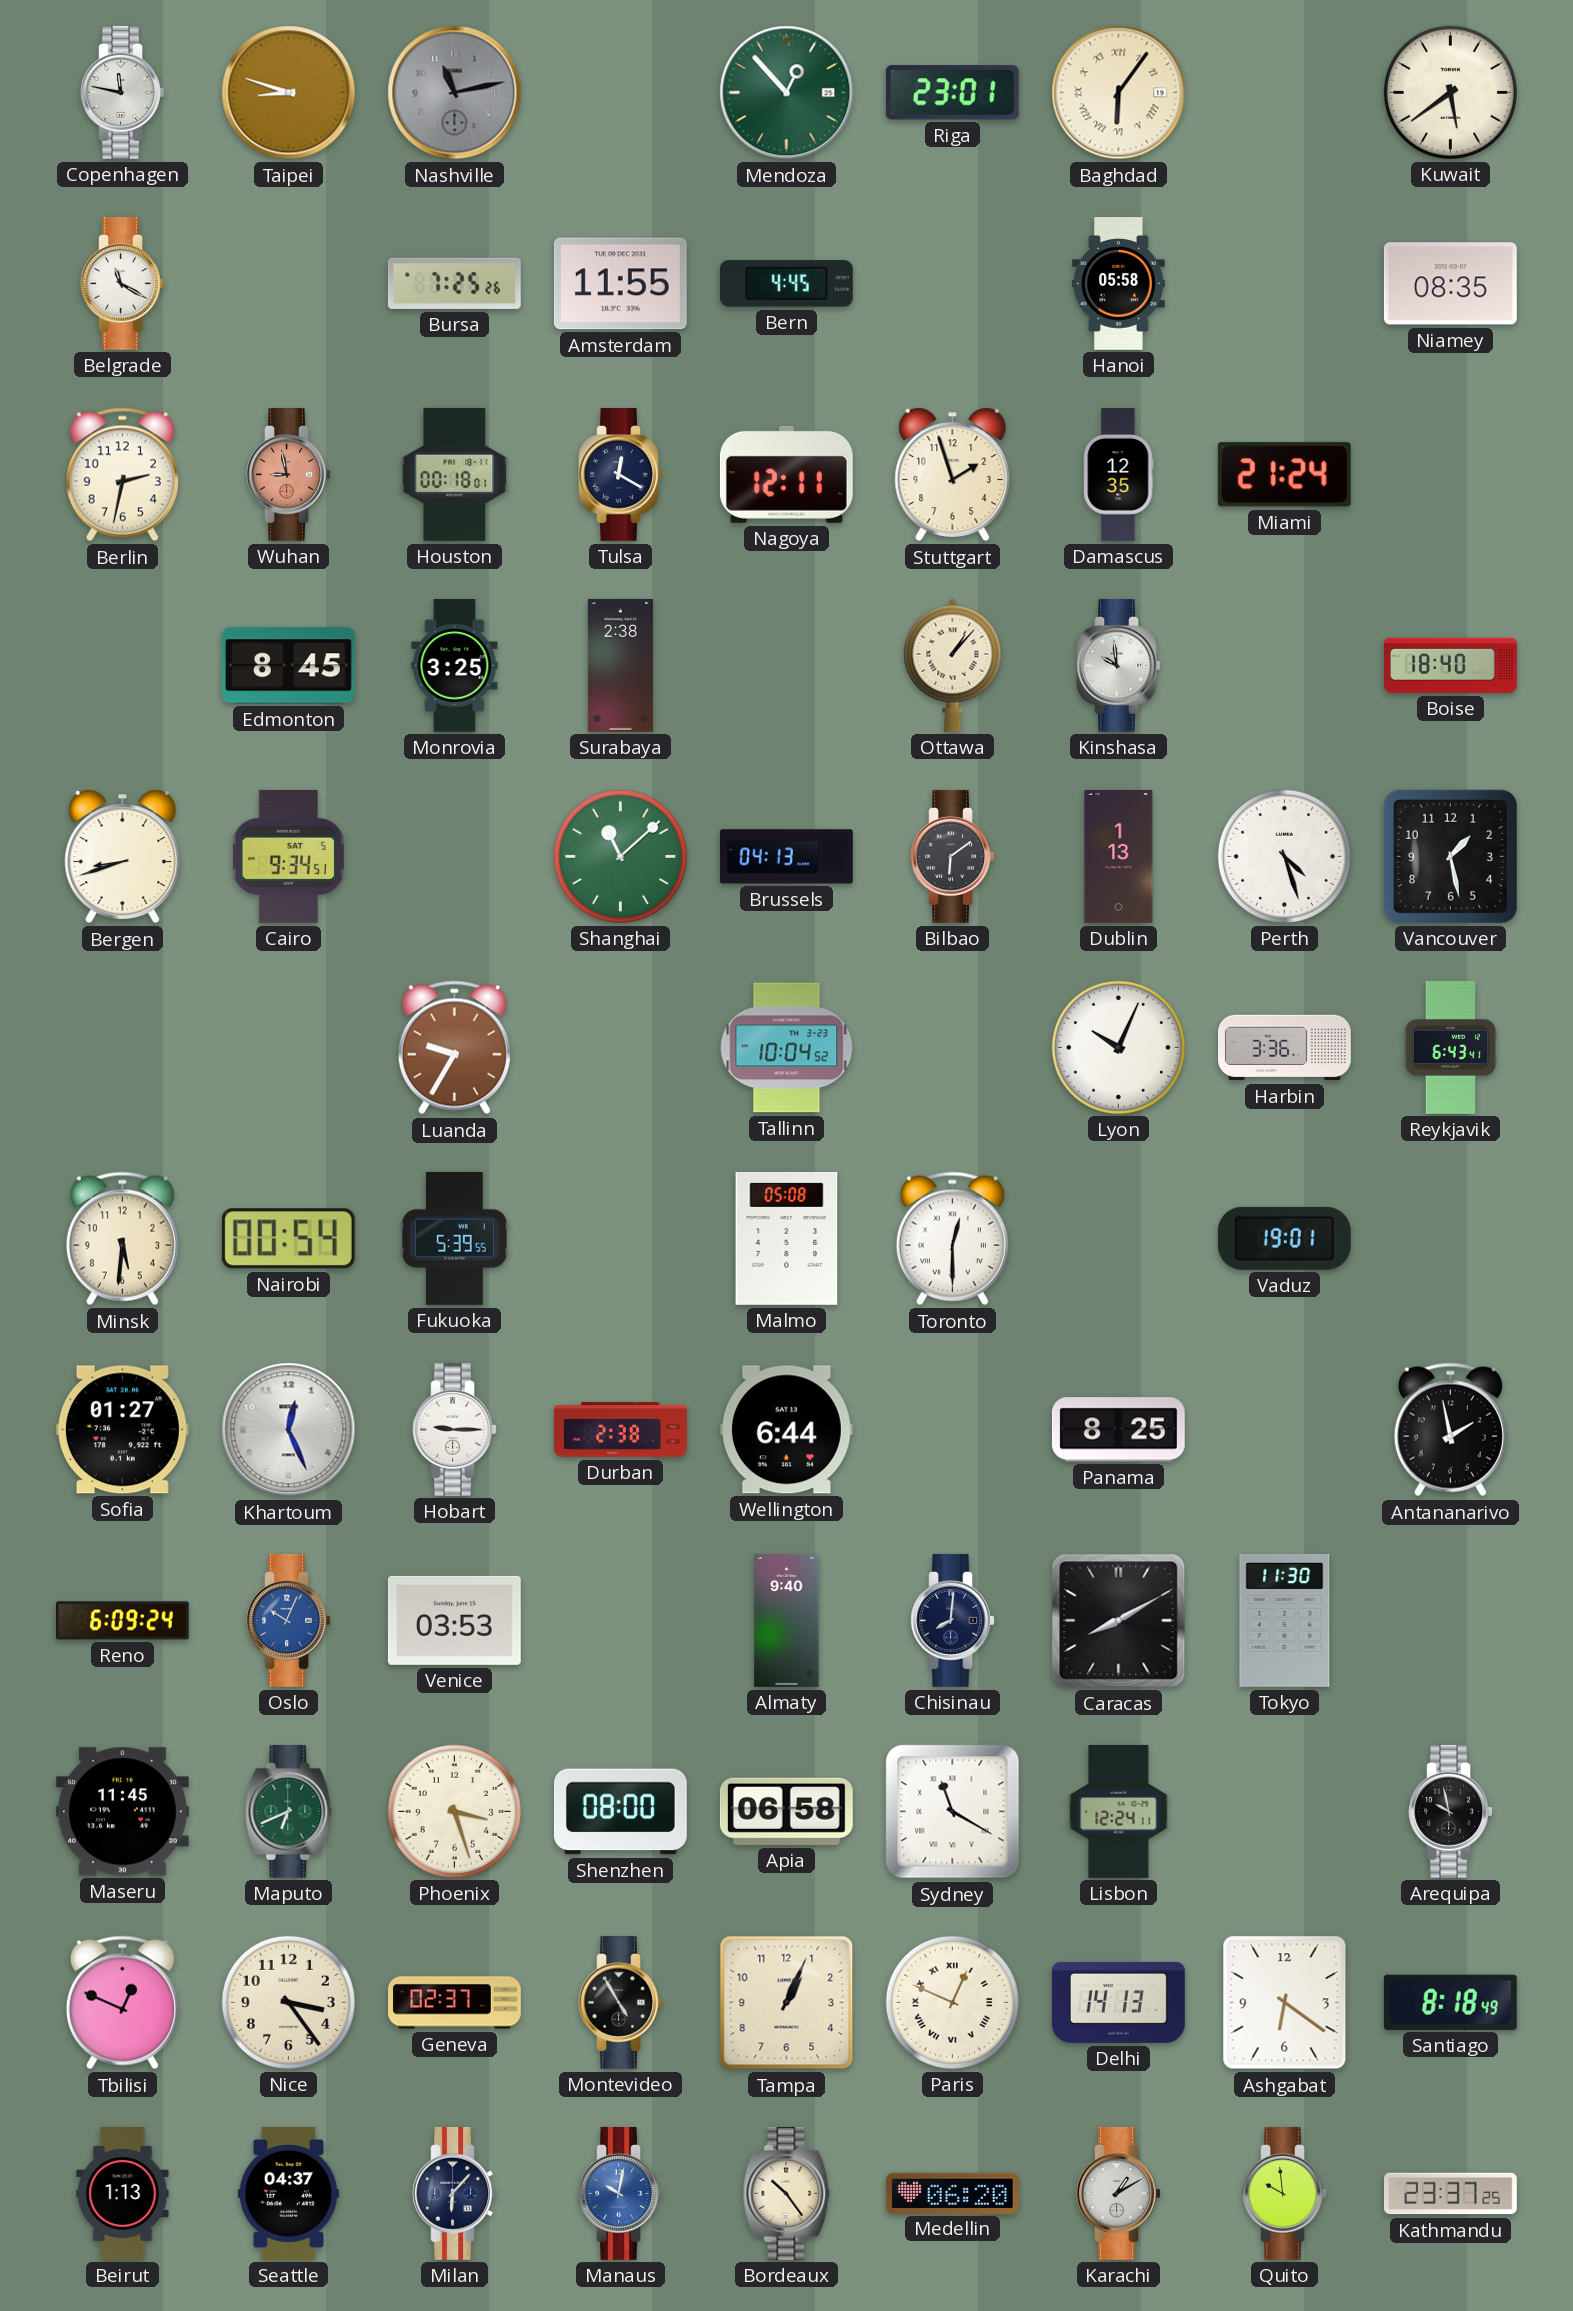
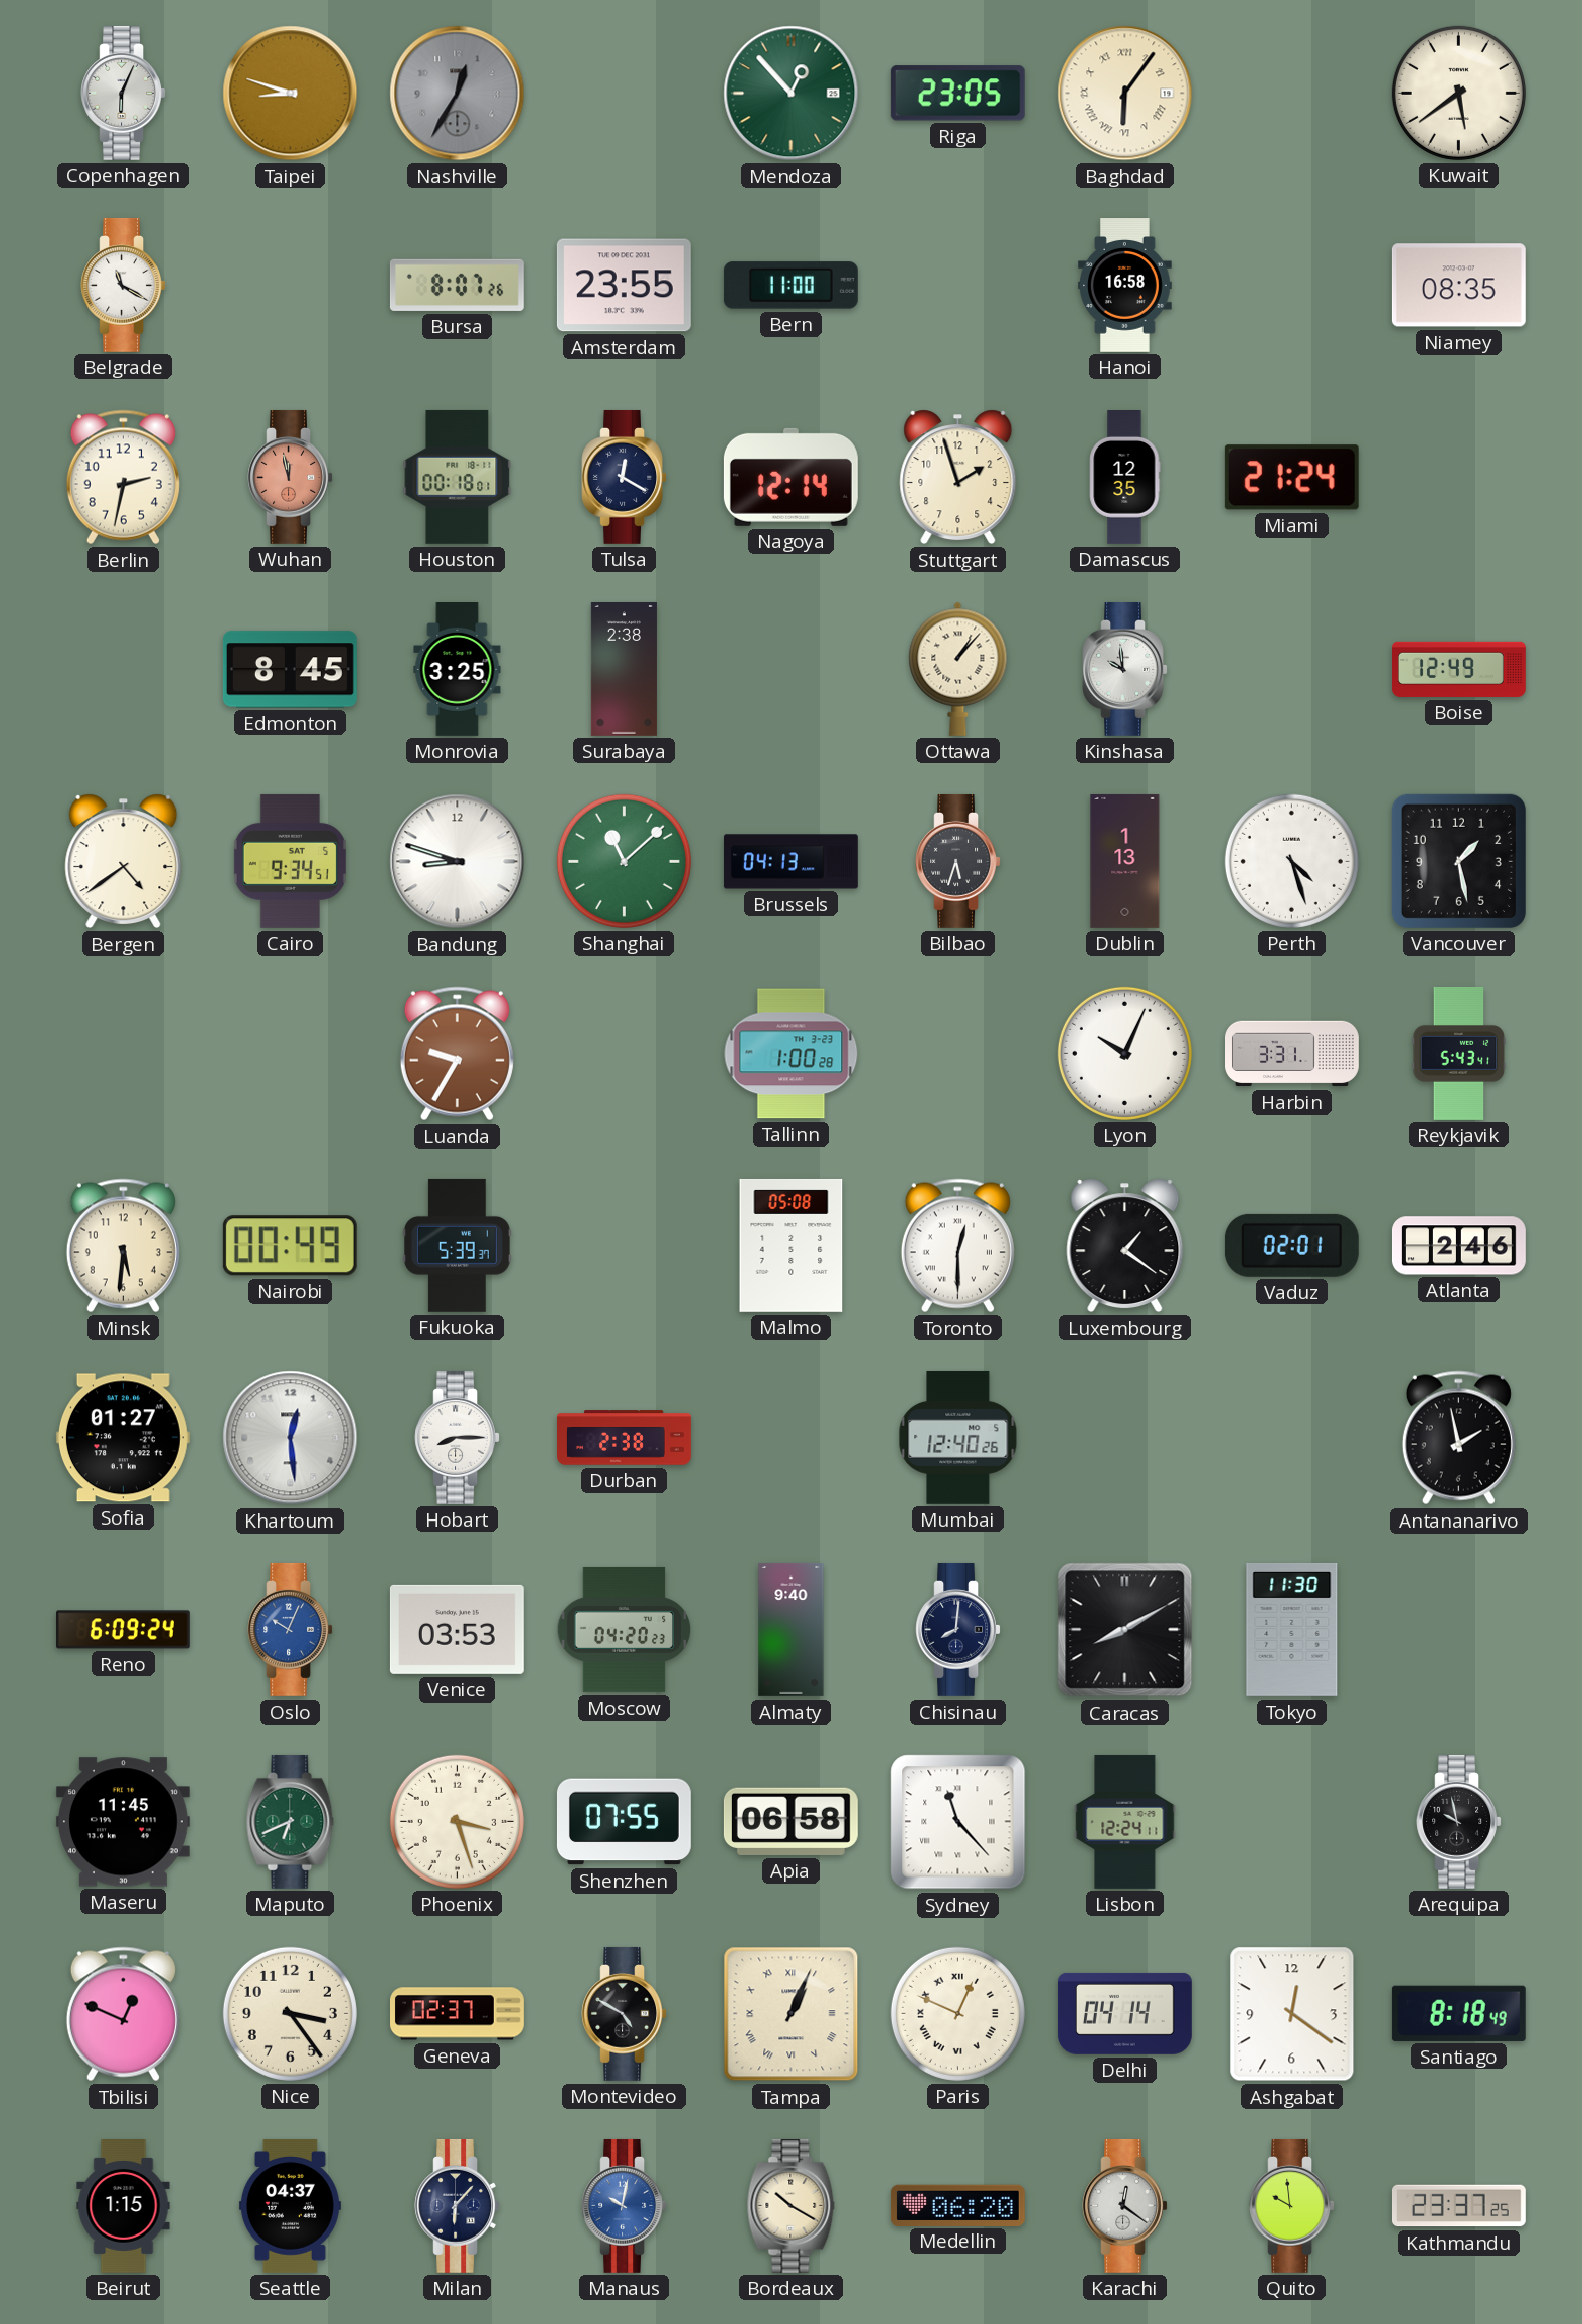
Copenhagen: 11:47 -> 6:04
Nashville: 11:13 -> 12:35
Riga: 23:01 -> 23:05
Bursa: 7:25 -> 8:07
Amsterdam: 11:55 -> 23:55
Bern: 4:45 -> 11:00
Hanoi: 05:58 -> 16:58
Wuhan: 8:58 -> 11:58
Nagoya: 12:11 -> 12:14
Boise: 18:40 -> 12:49
Bergen: 8:42 -> 4:39
Bandung: none -> 8:48
Bilbao: 6:09 -> 5:33
Tallinn: 10:04 -> 1:00
Harbin: 3:36 -> 3:31
Reykjavik: 6:43 -> 5:43
Nairobi: 00:54 -> 00:49
Fukuoka: 5:39:55 -> 5:39:37
Luxembourg: none -> 1:21
Vaduz: 19:01 -> 02:01
Atlanta: none -> 2:46
Khartoum: 12:26 -> 12:29
Hobart: 9:15 -> 8:15
Wellington: 6:44 -> none
Mumbai: none -> 12:40
Panama: 8:25 -> none
Moscow: none -> 04:20
Shenzhen: 08:00 -> 07:55
Sydney: 11:20 -> 11:23
Montevideo: 4:55 -> 4:50
Tampa numerals: Arabic -> Roman
Delhi: 14:13 -> 04:14
Ashgabat: 6:21 -> 12:21
Beirut: 1:13 -> 1:15
Bordeaux: 10:24 -> 10:20
Karachi: 1:10 -> 12:21
